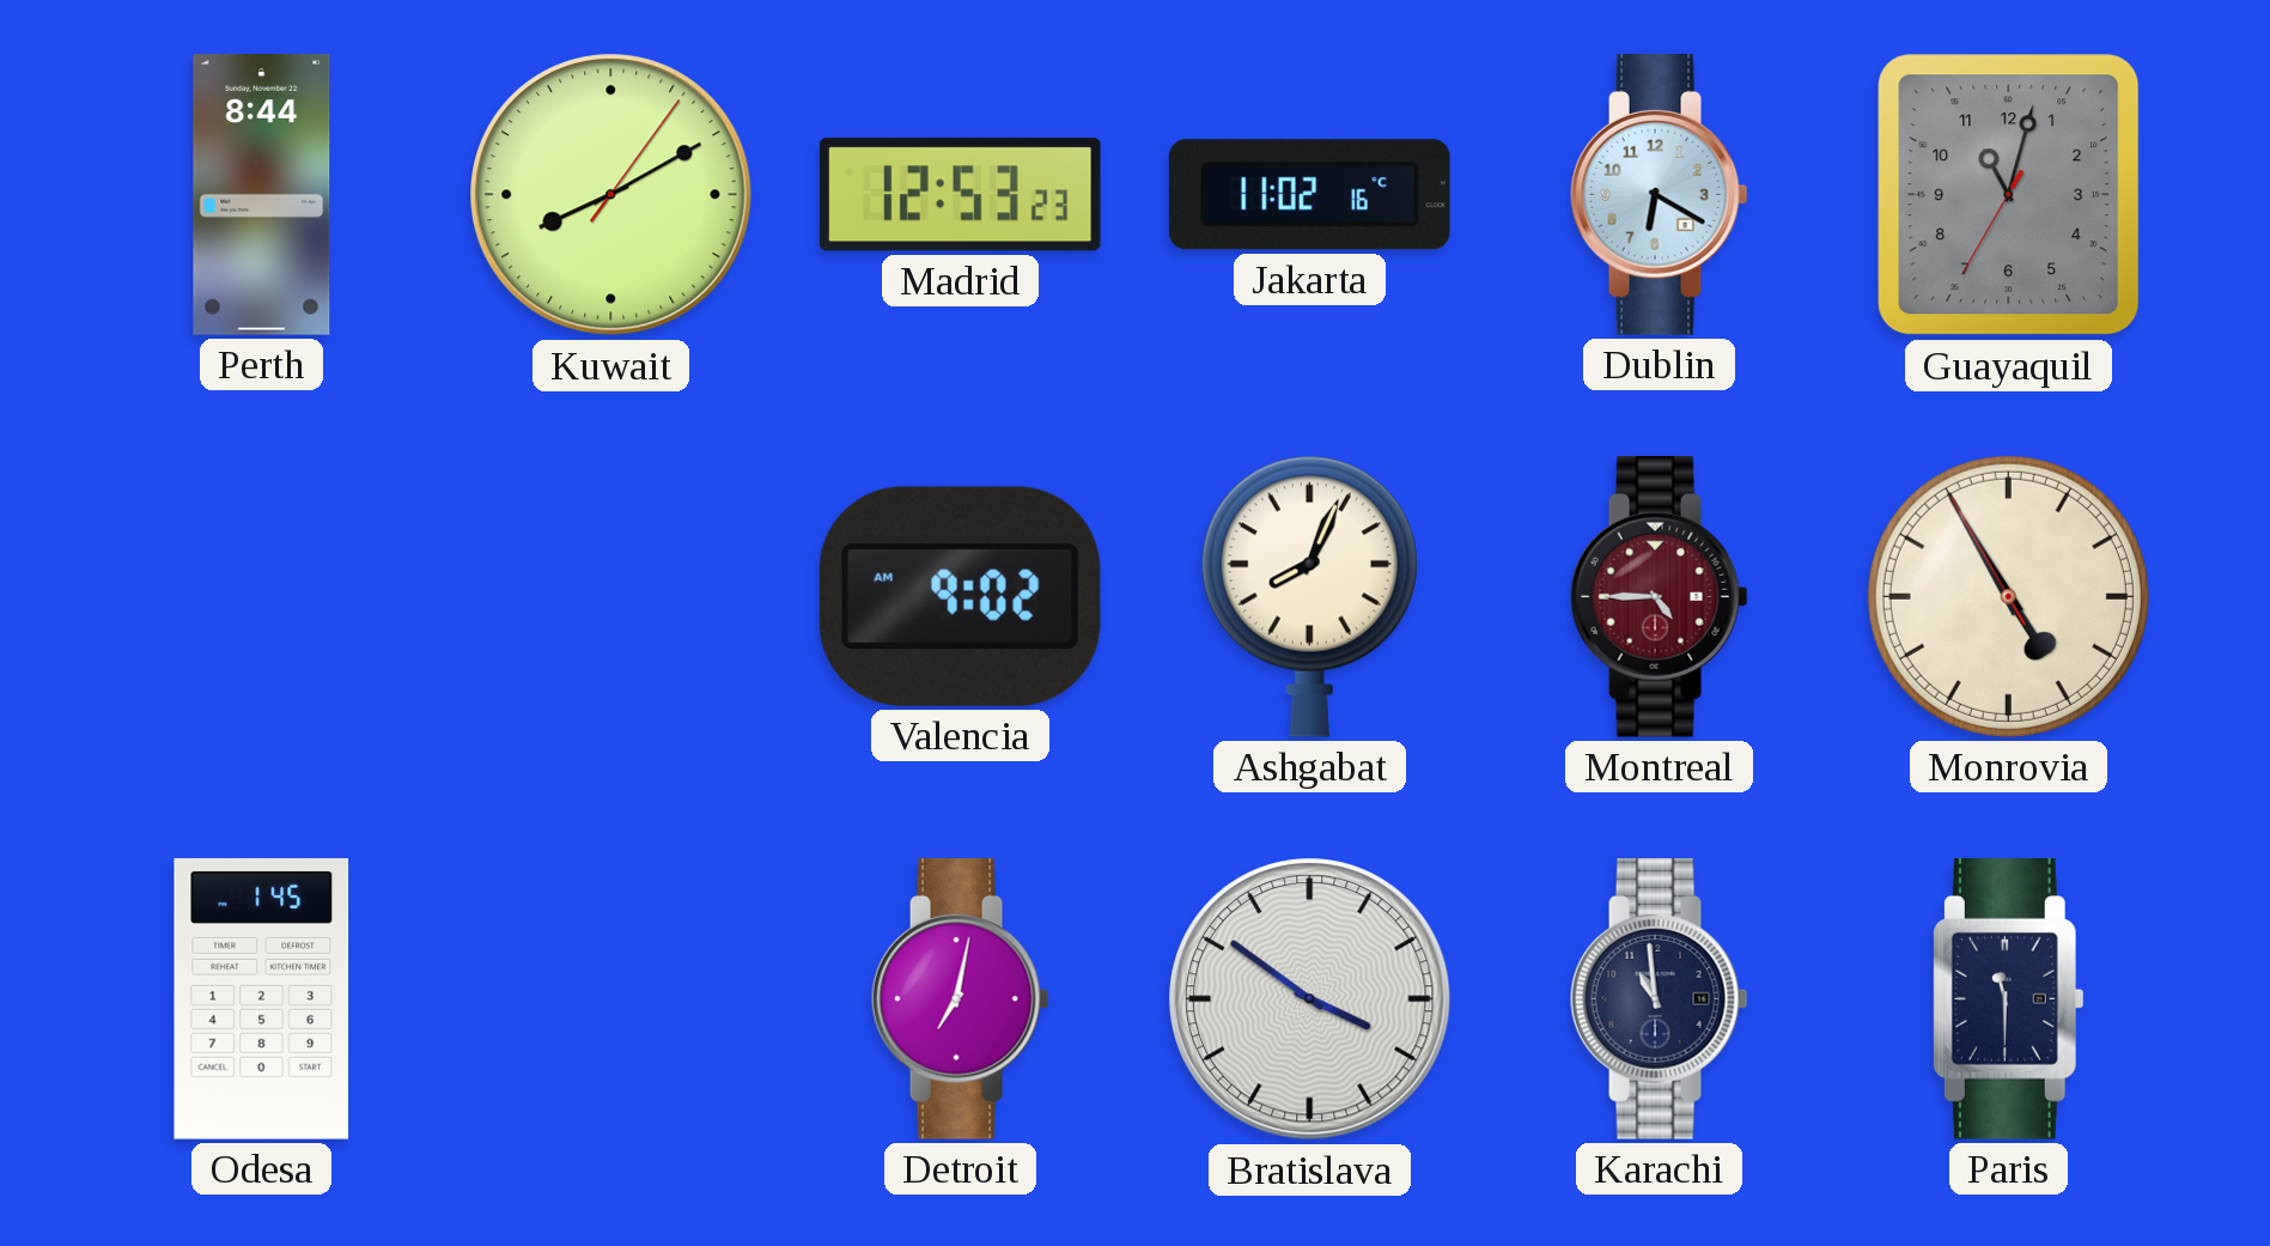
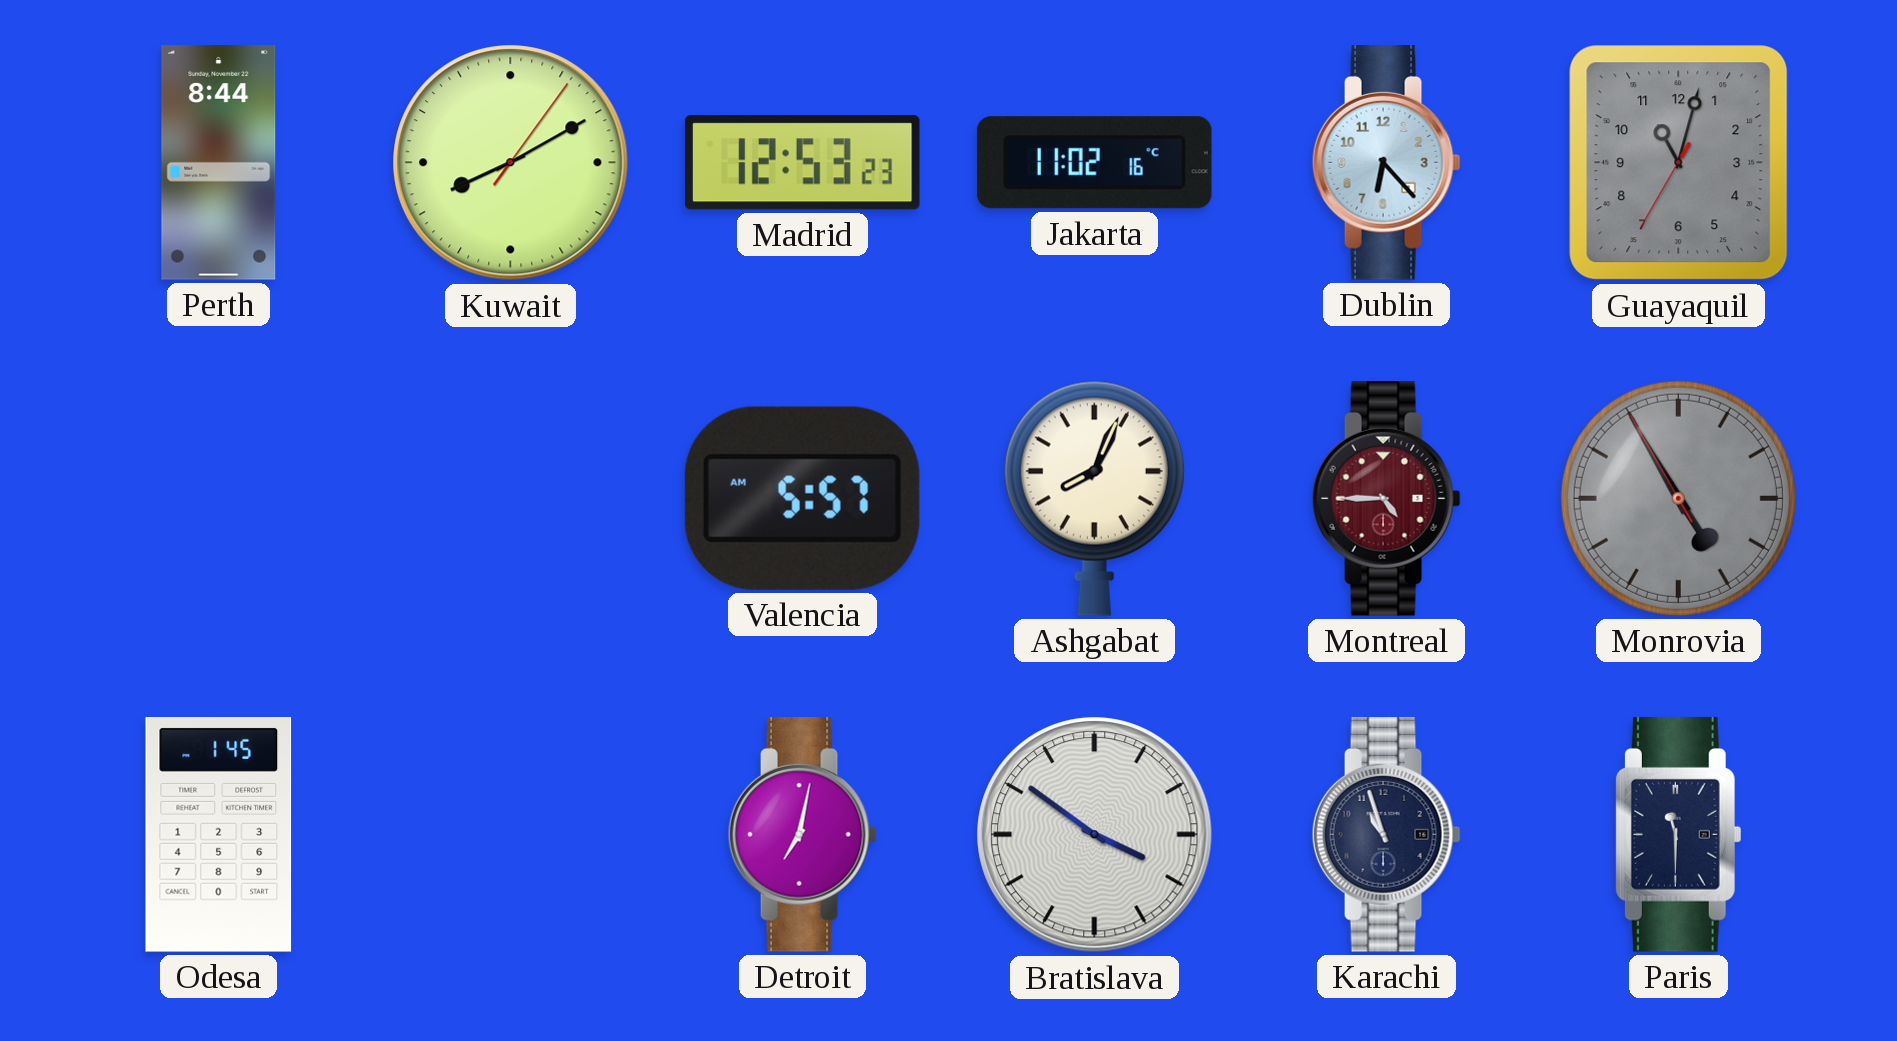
Dublin: 6:20 -> 6:23
Valencia: 9:02 -> 5:57
Monrovia dial: cream -> grey
Karachi: 10:59 -> 10:57
